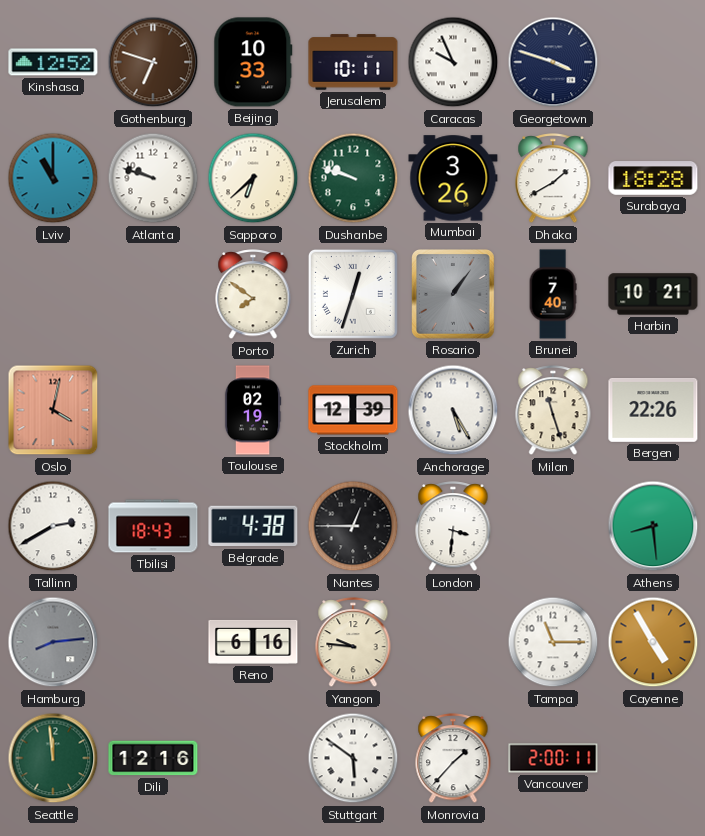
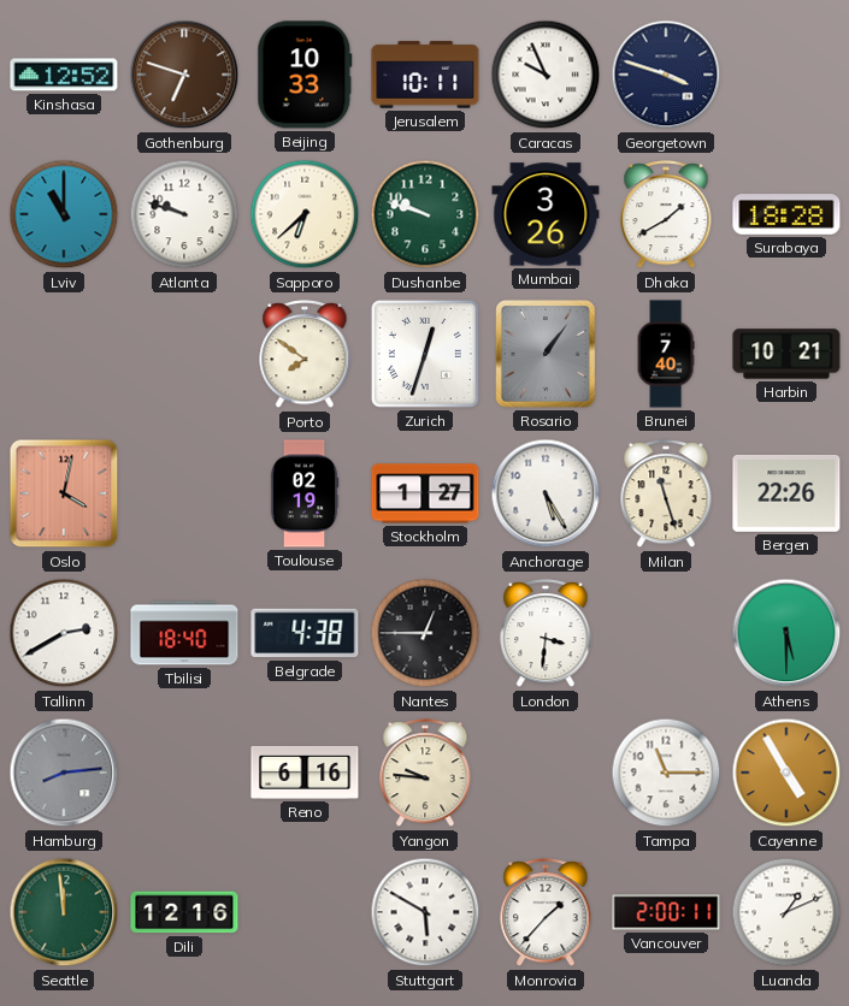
Stockholm: 12:39 -> 1:27
Tbilisi: 18:43 -> 18:40
Athens: 8:29 -> 5:30
Stuttgart: 5:51 -> 5:50
Luanda: none -> 1:11
